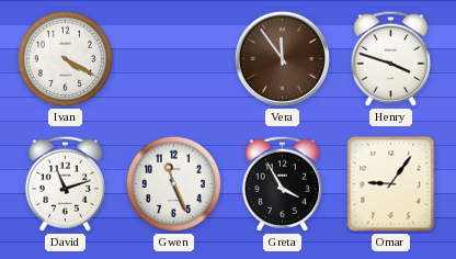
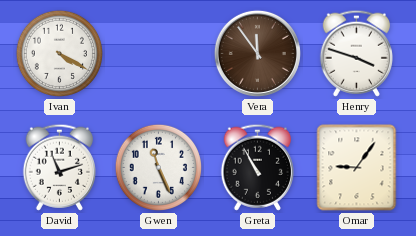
Greta: 3:55 -> 10:55
